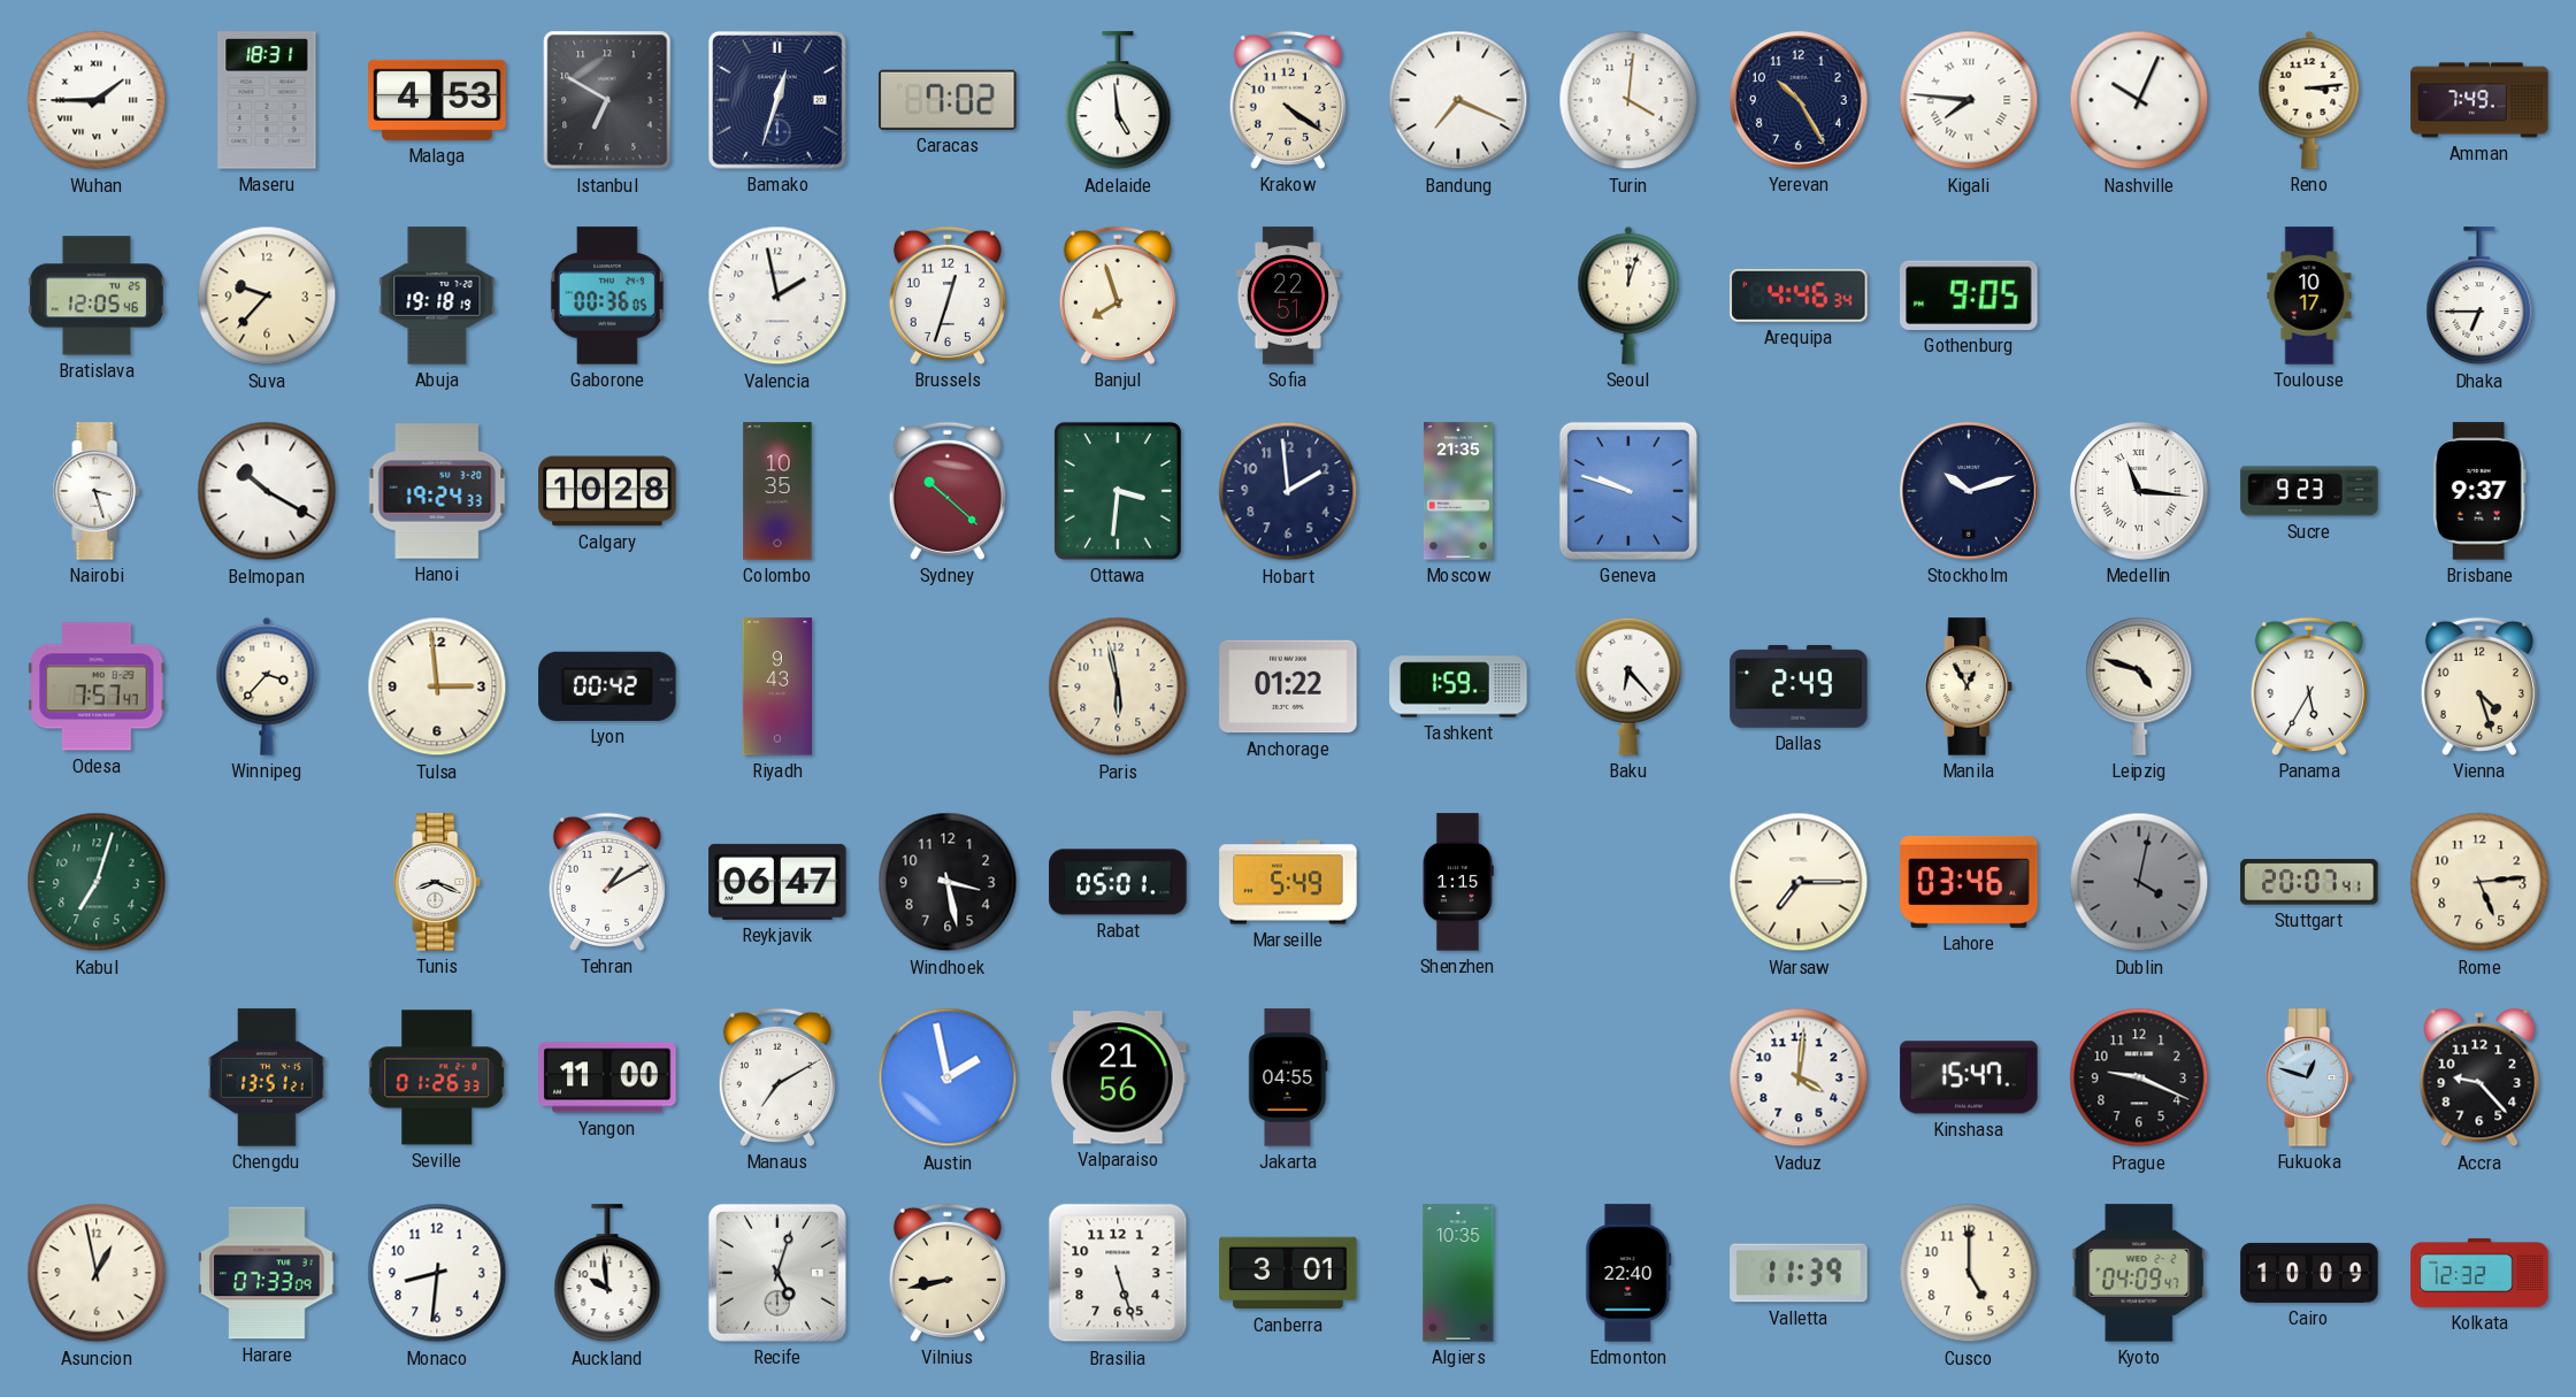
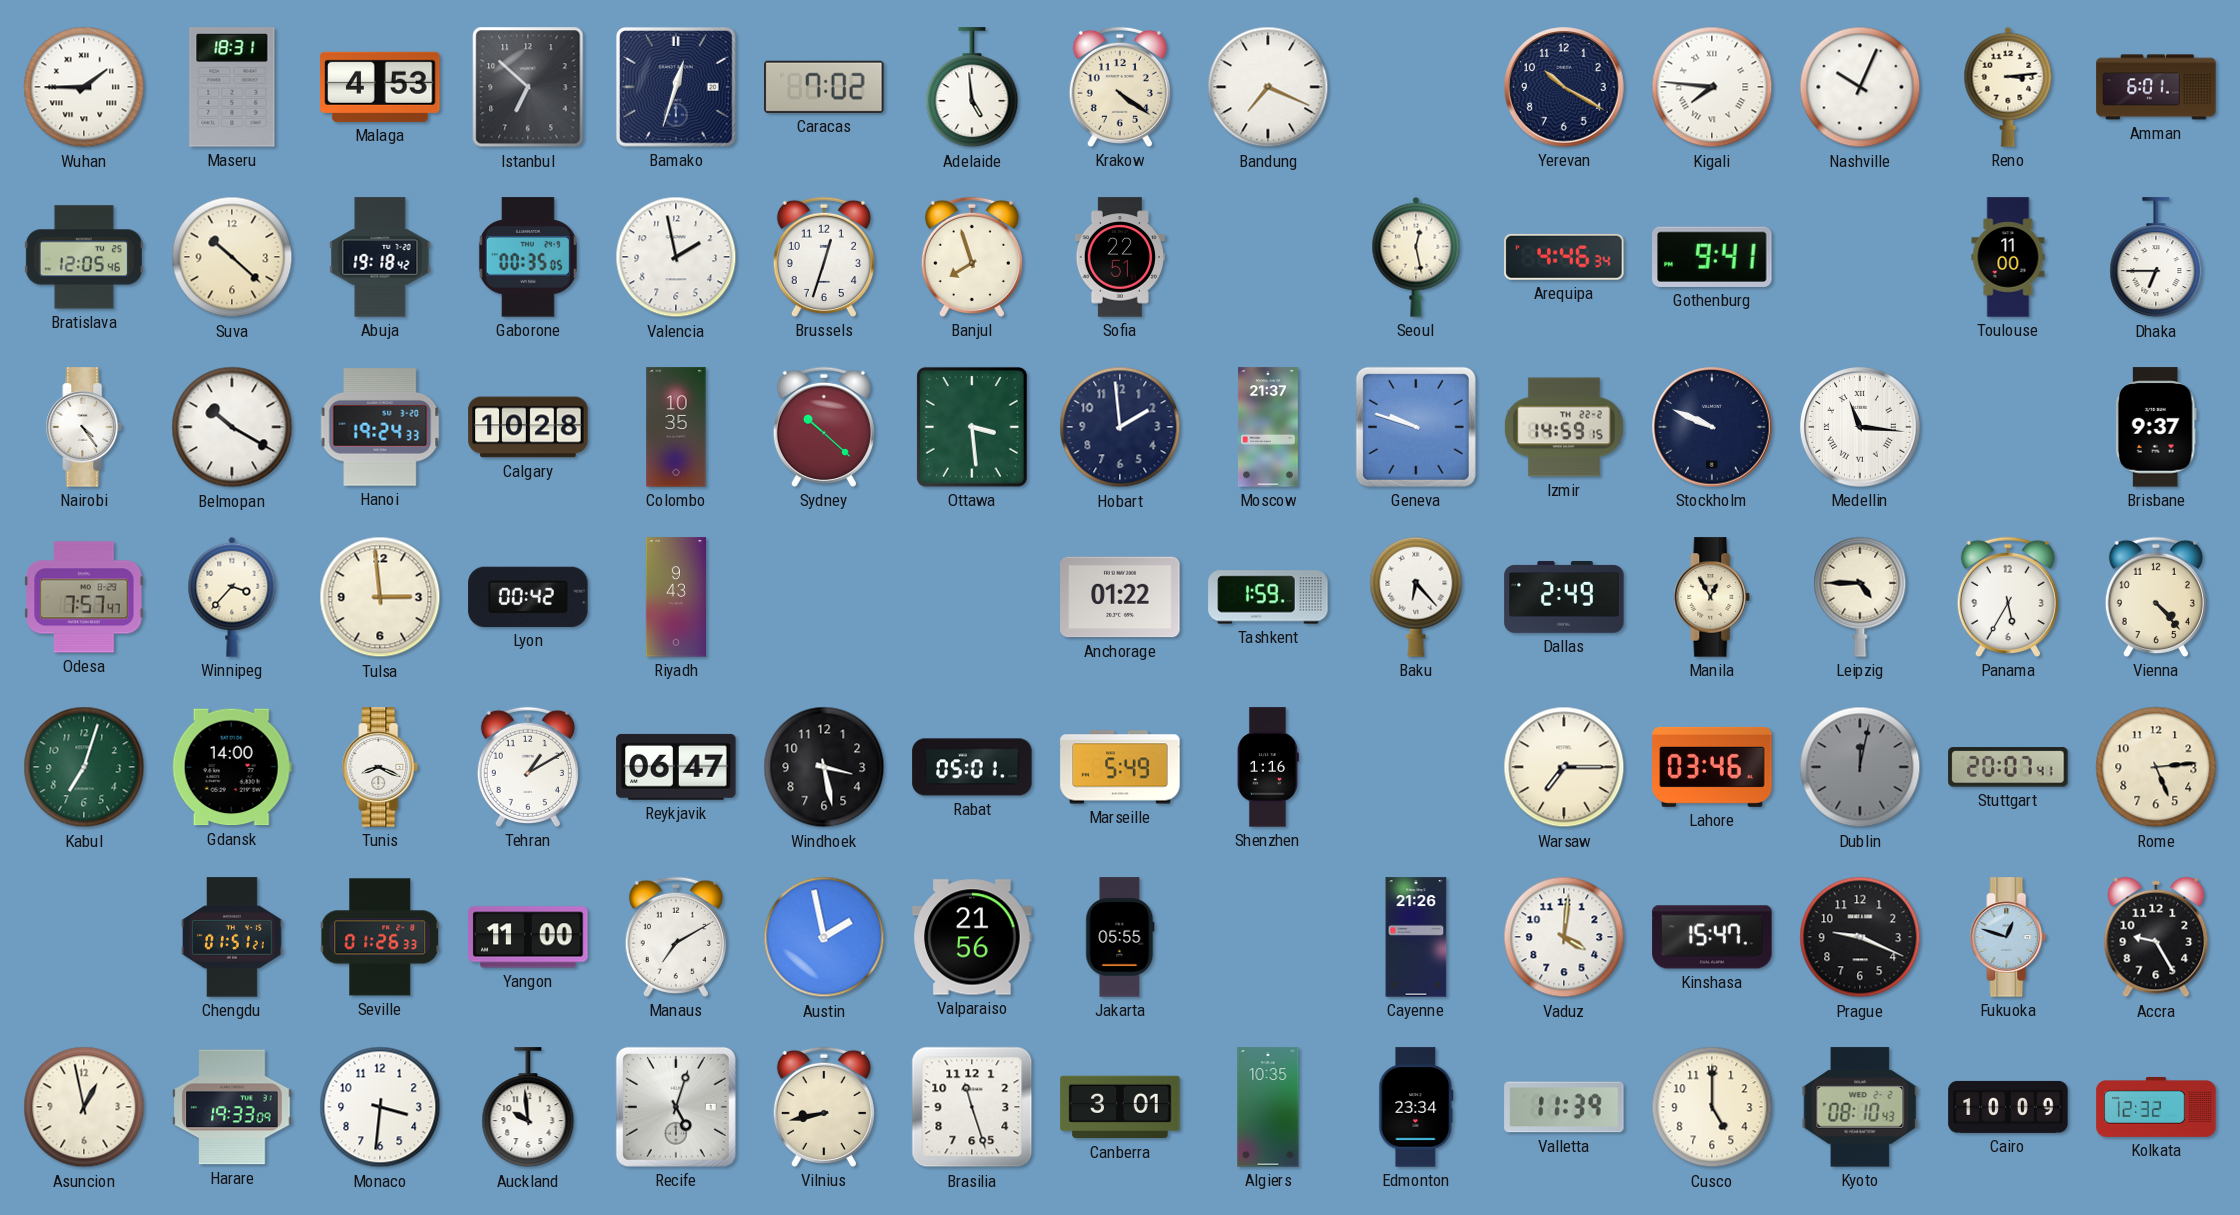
Istanbul: 6:50 -> 6:52
Turin: 4:01 -> none
Yerevan: 10:25 -> 10:20
Amman: 7:49 -> 6:01
Suva: 9:37 -> 10:22
Abuja: 19:18:19 -> 19:18:42
Gaborone: 00:36 -> 00:35
Seoul: 12:03 -> 12:28
Gothenburg: 9:05 -> 9:41
Toulouse: 10:17 -> 11:00
Nairobi: 3:27 -> 4:24
Ottawa: 3:31 -> 3:29
Moscow: 21:35 -> 21:37
Izmir: none -> 14:59
Stockholm: 10:12 -> 9:49
Sucre: 9:23 -> none
Paris: 5:58 -> none
Leipzig: 4:48 -> 4:45
Vienna: 4:27 -> 4:23
Gdansk: none -> 14:00
Shenzhen: 1:15 -> 1:16
Dublin: 4:02 -> 12:02
Chengdu: 13:51 -> 01:51
Jakarta: 04:55 -> 05:55
Cayenne: none -> 21:26
Accra: 9:23 -> 9:25
Harare: 07:33 -> 19:33
Monaco: 8:31 -> 3:31
Brasilia: 5:27 -> 11:27
Edmonton: 22:40 -> 23:34
Kyoto: 04:09 -> 08:10
